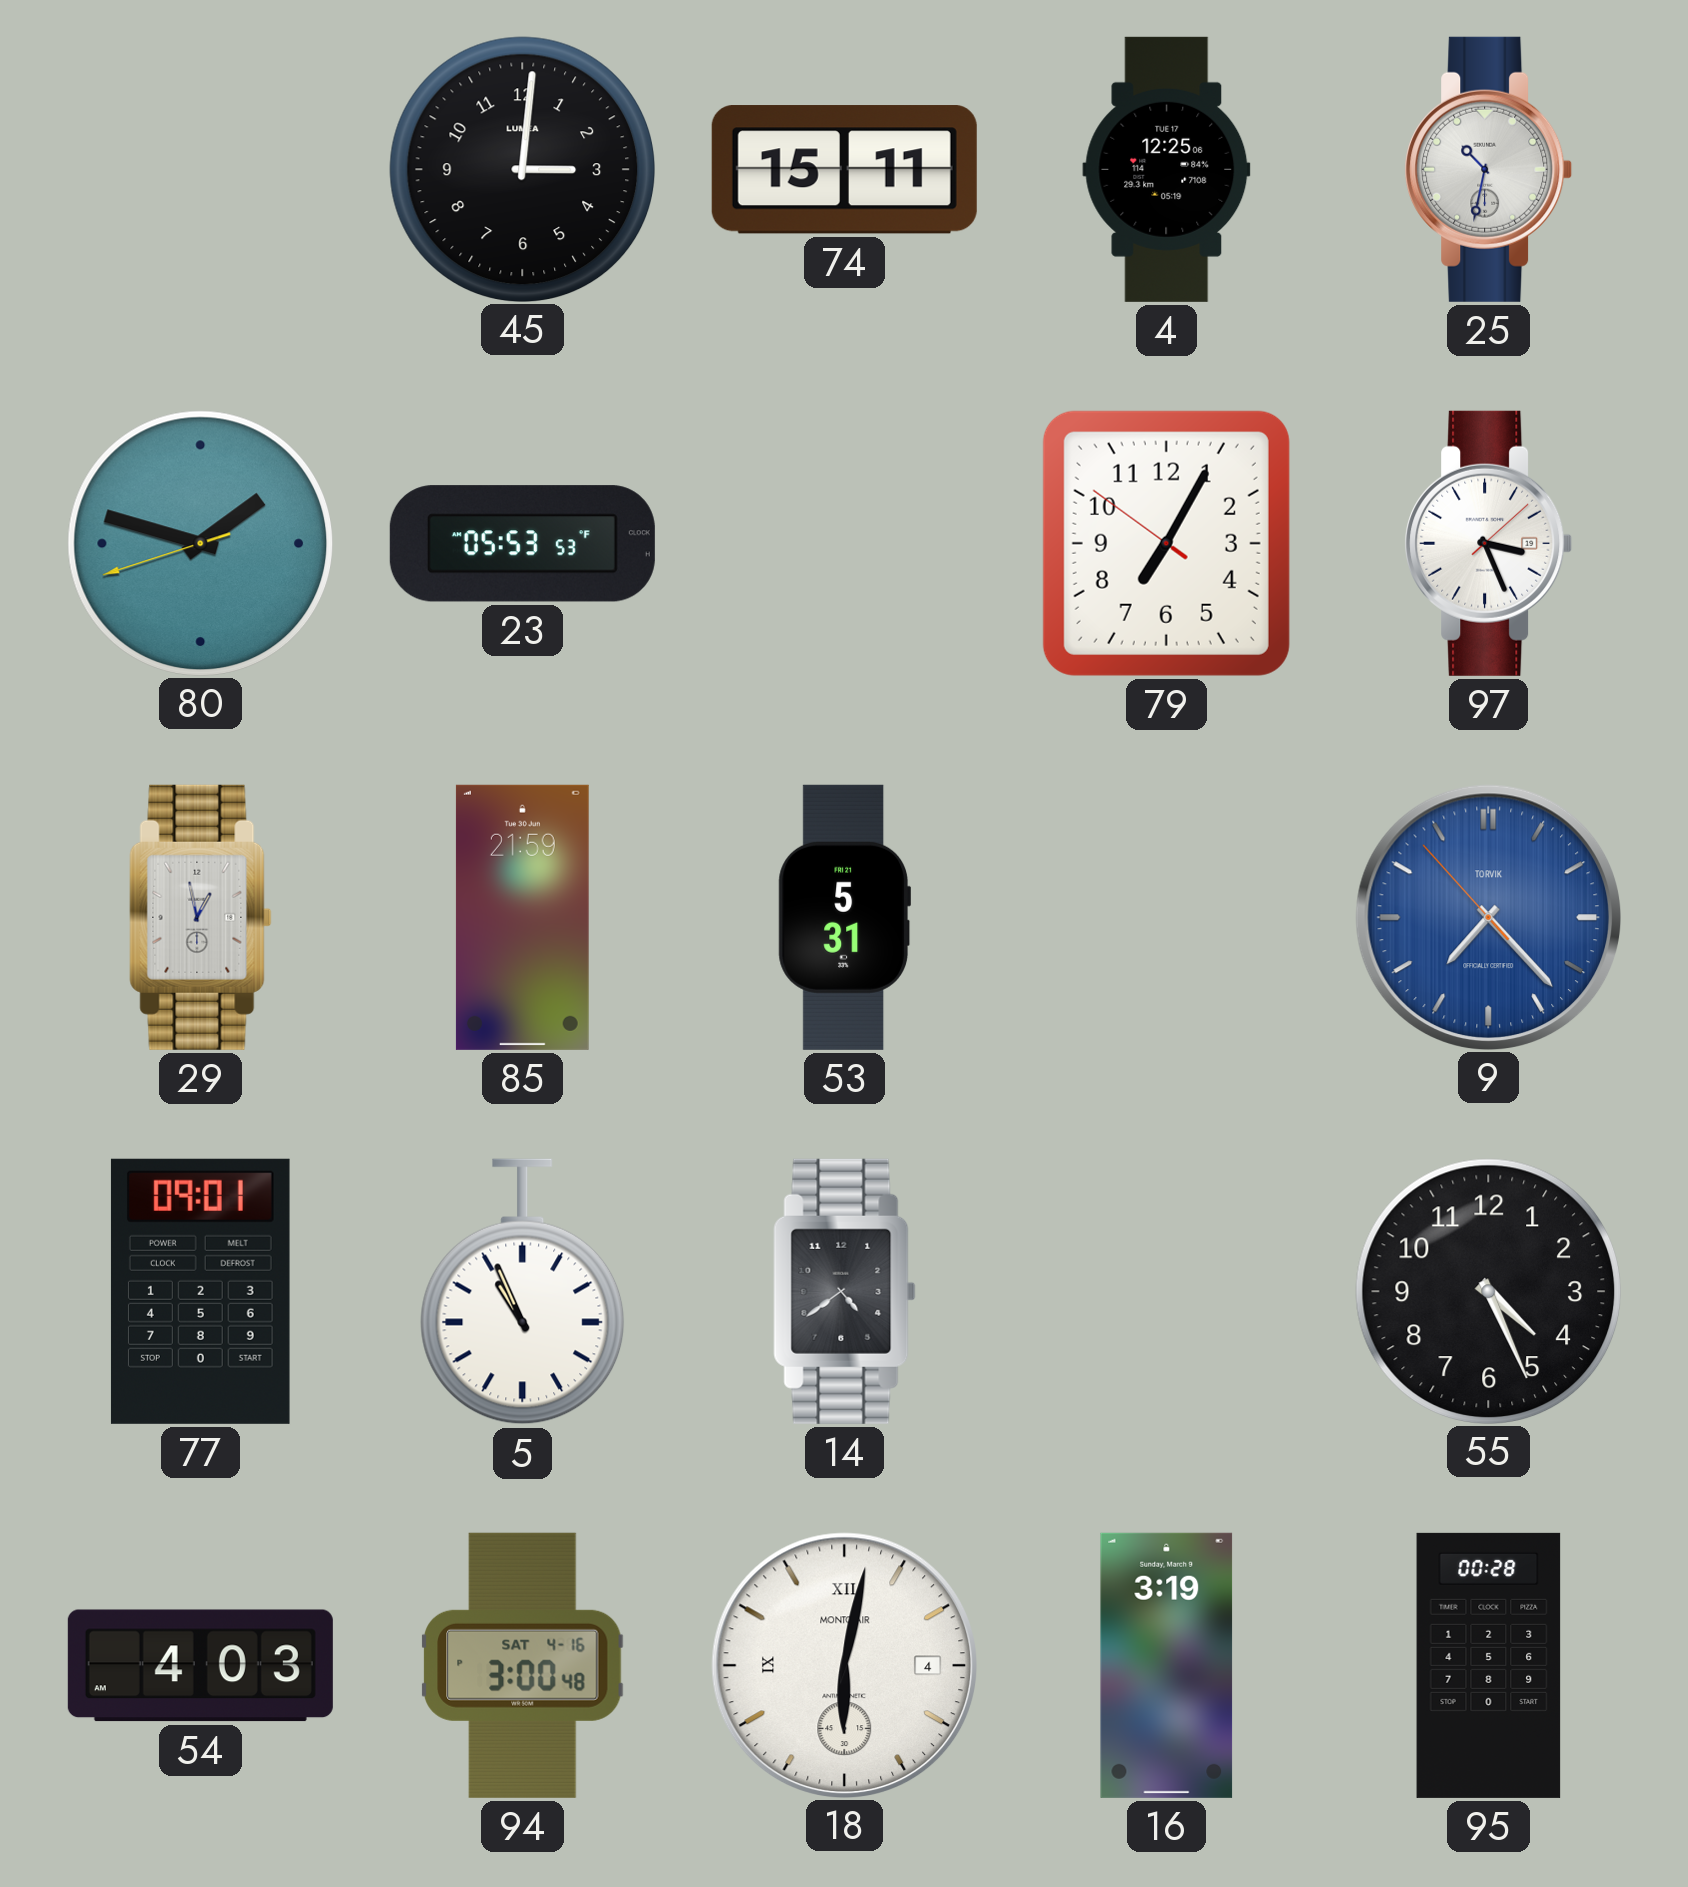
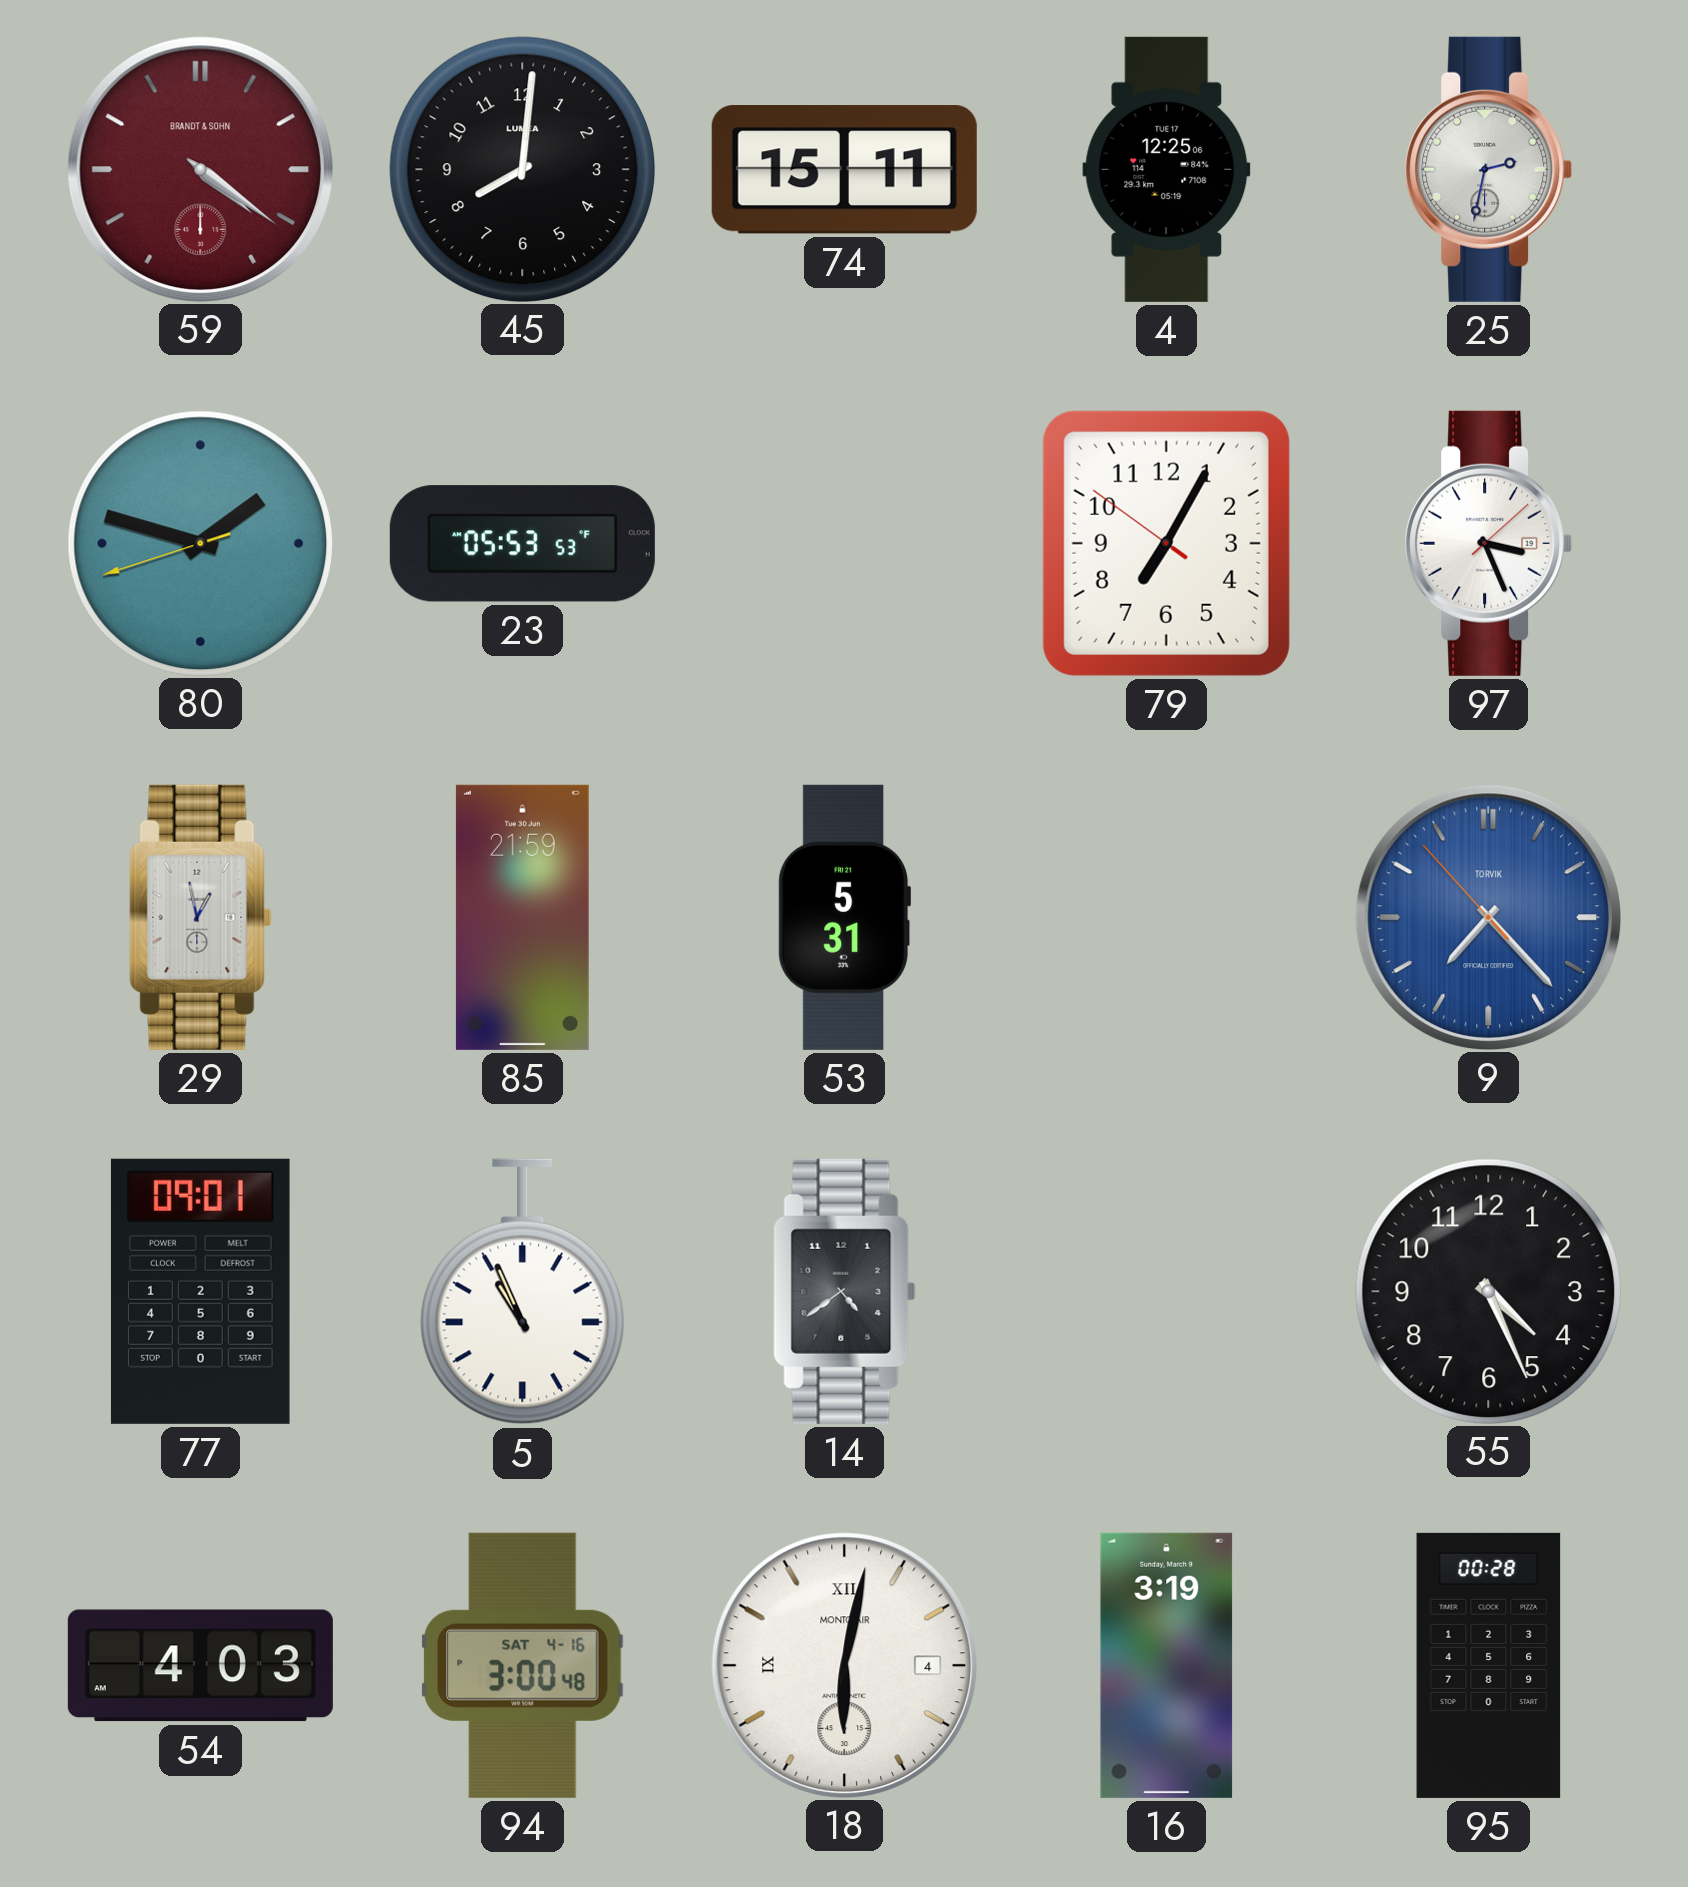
59: none -> 4:21
45: 3:01 -> 8:01
25: 10:32 -> 2:32
